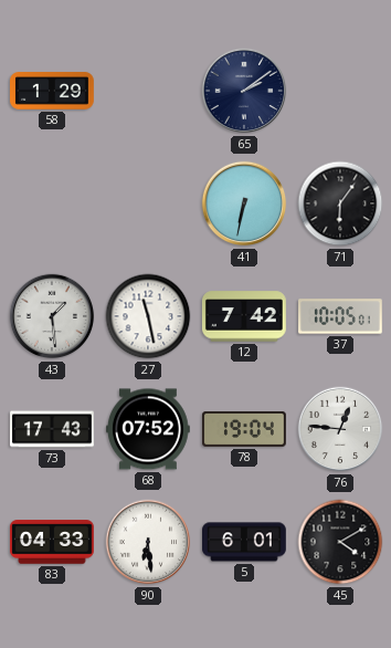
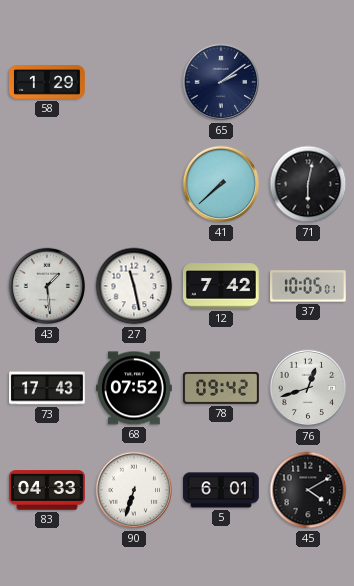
41: 6:32 -> 7:38
71: 6:06 -> 6:02
78: 19:04 -> 09:42
76: 12:46 -> 12:42
90: 6:29 -> 6:33
